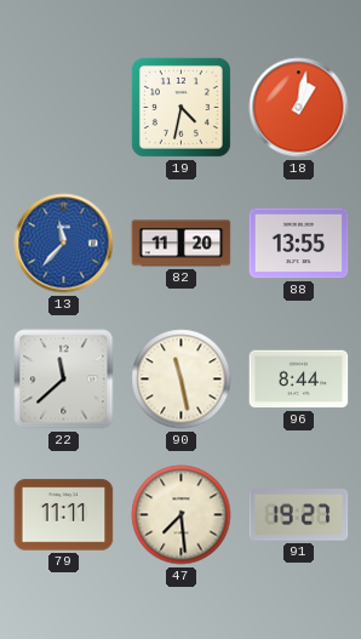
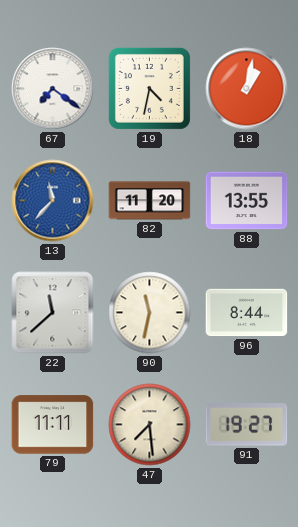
67: none -> 7:21
90: 11:28 -> 11:32
